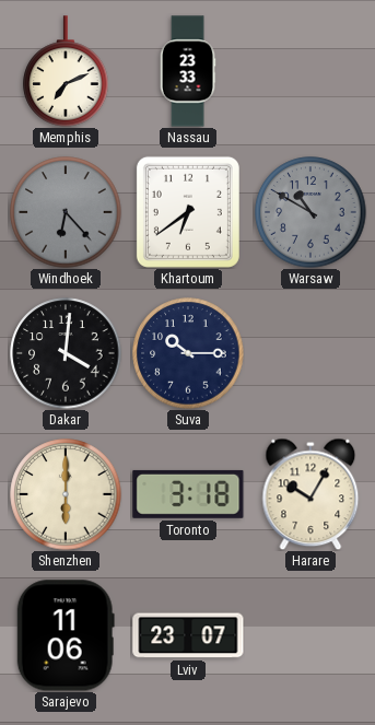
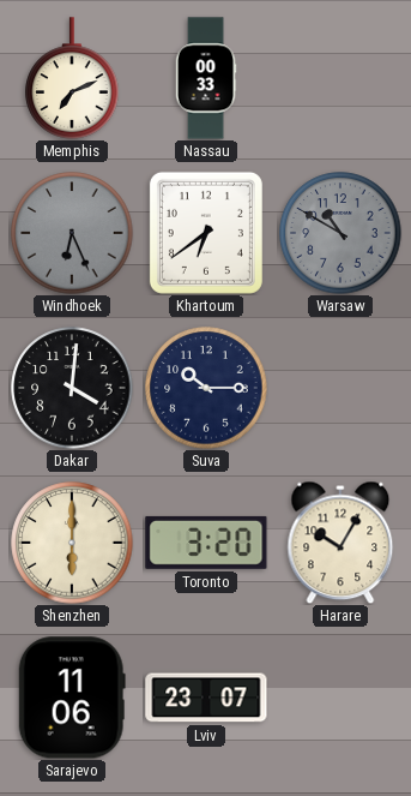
Nassau: 23:33 -> 00:33
Windhoek: 6:23 -> 6:26
Toronto: 3:18 -> 3:20
